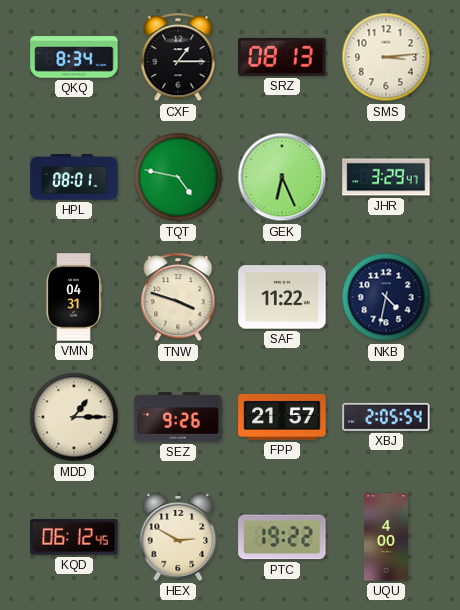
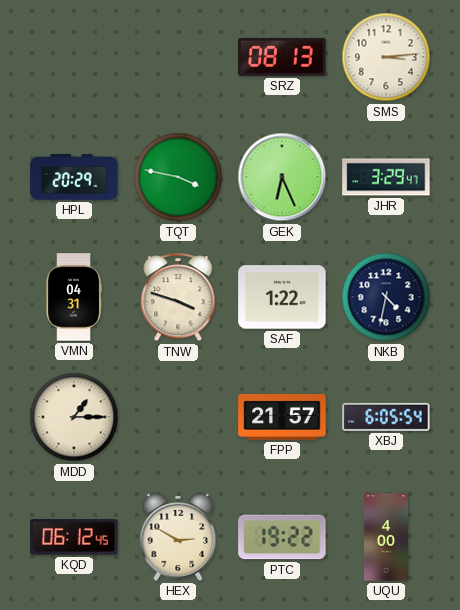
QKQ: 8:34 -> none
CXF: 1:15 -> none
HPL: 08:01 -> 20:29
TQT: 4:47 -> 3:47
SAF: 11:22 -> 1:22
SEZ: 9:26 -> none
XBJ: 2:05 -> 6:05
